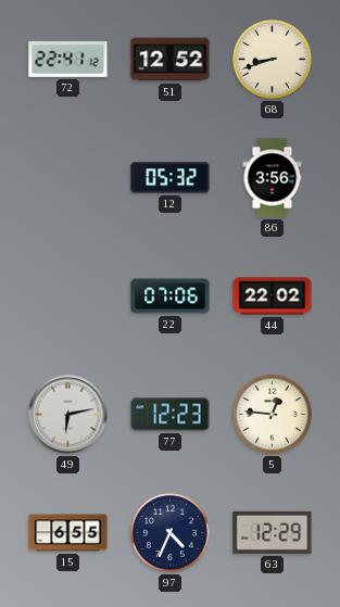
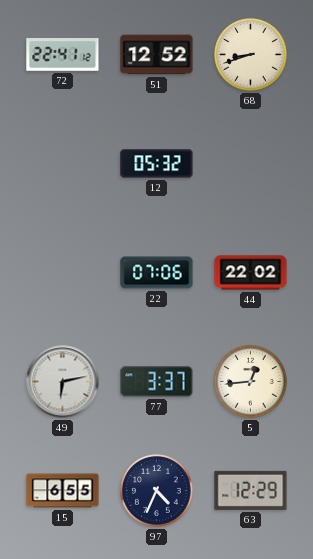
86: 3:56 -> none
77: 12:23 -> 3:37
5: 12:46 -> 12:44
